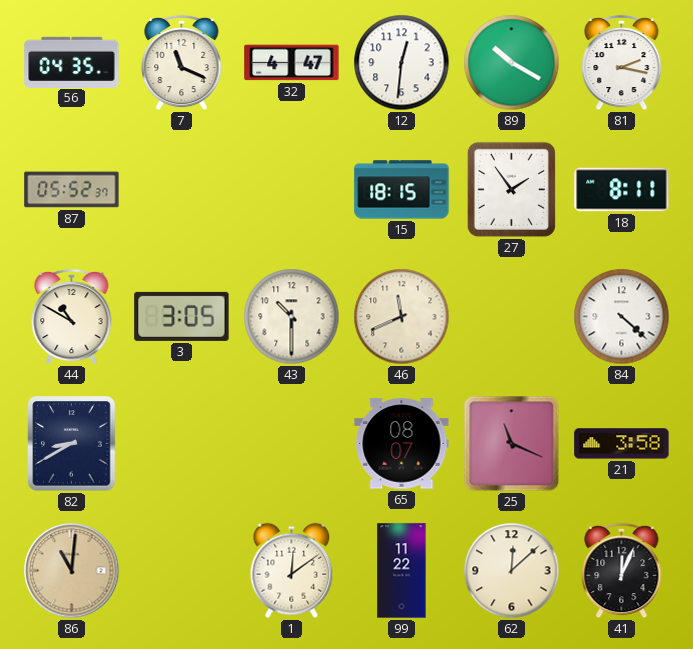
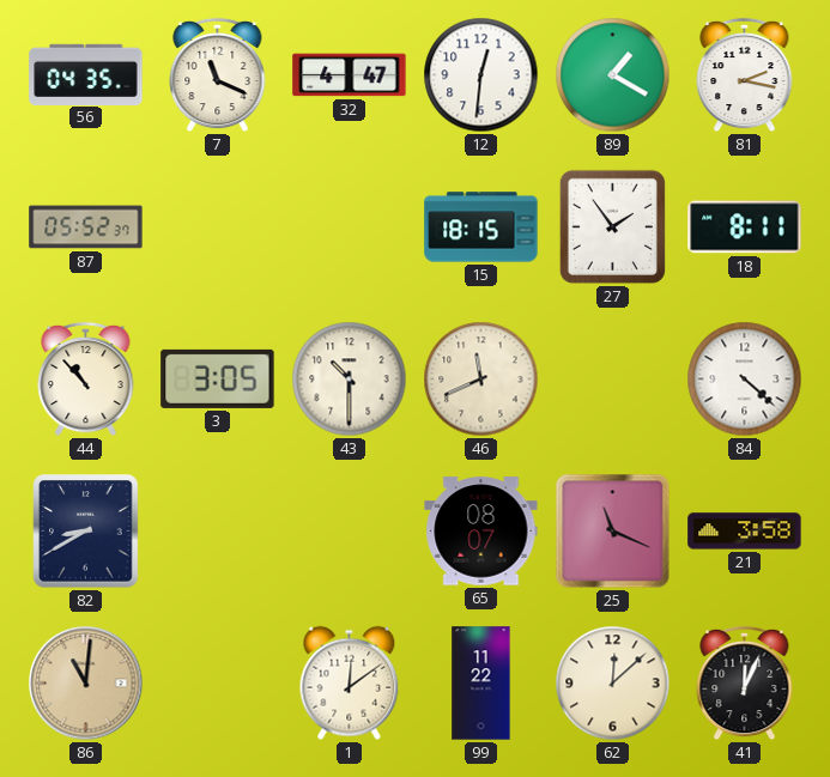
89: 10:20 -> 1:20
44: 10:50 -> 10:53
